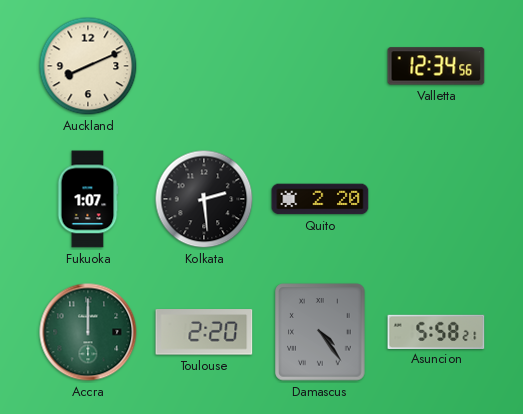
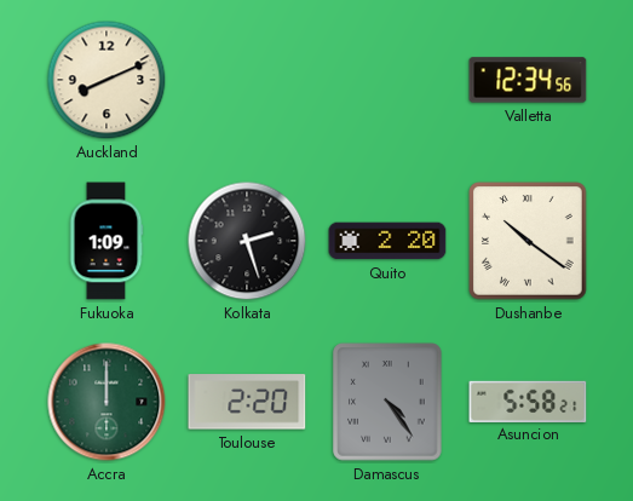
Fukuoka: 1:07 -> 1:09
Kolkata: 2:29 -> 2:27
Dushanbe: none -> 10:21
